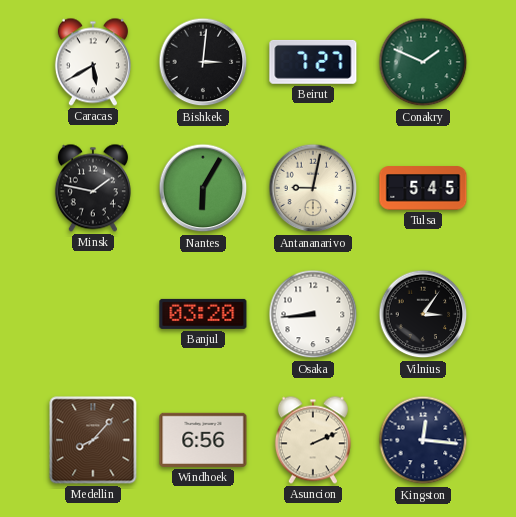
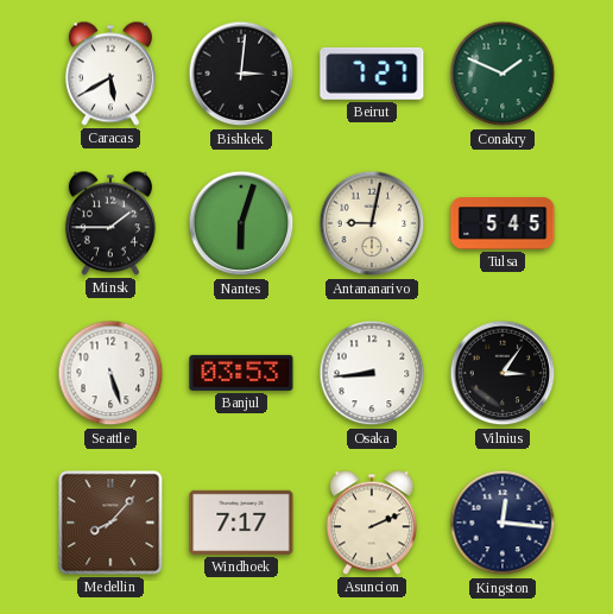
Minsk: 1:47 -> 1:45
Nantes: 6:05 -> 6:03
Seattle: none -> 5:27
Banjul: 03:20 -> 03:53
Windhoek: 6:56 -> 7:17
